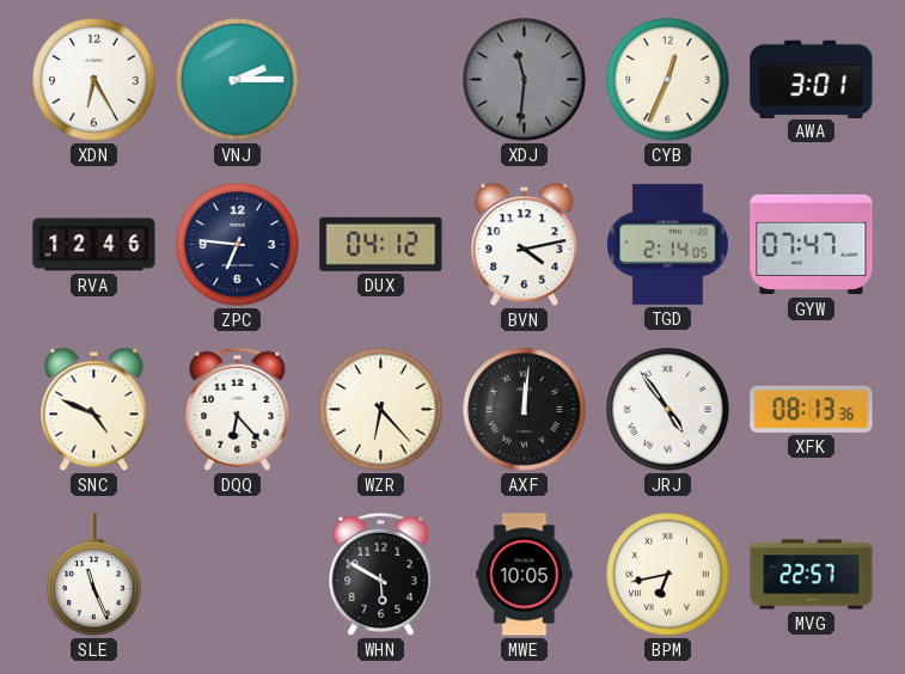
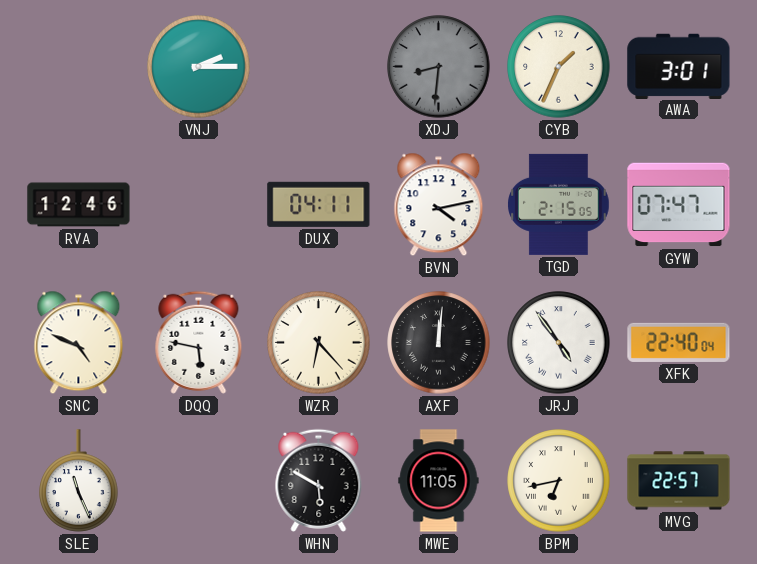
XDN: 6:25 -> none
XDJ: 11:31 -> 8:31
CYB: 12:34 -> 1:34
ZPC: 6:46 -> none
DUX: 04:12 -> 04:11
TGD: 2:14 -> 2:15
DQQ: 6:23 -> 5:47
XFK: 08:13 -> 22:40
MWE: 10:05 -> 11:05
